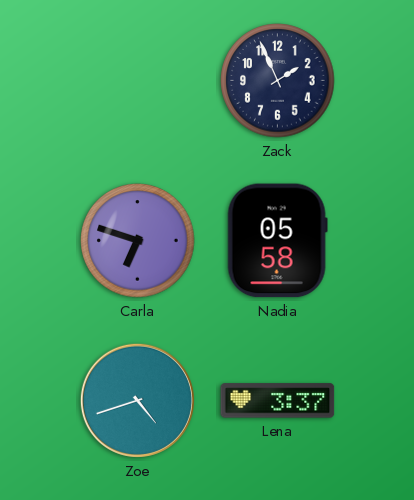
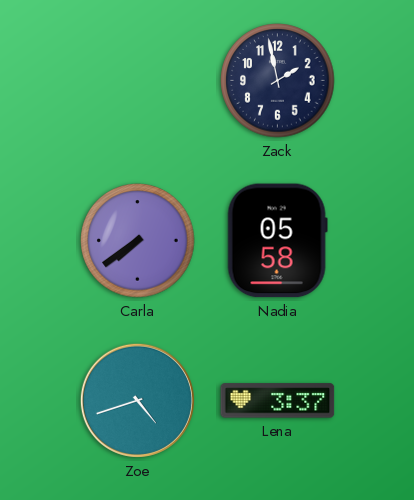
Zack: 1:56 -> 1:58
Carla: 6:48 -> 7:39
